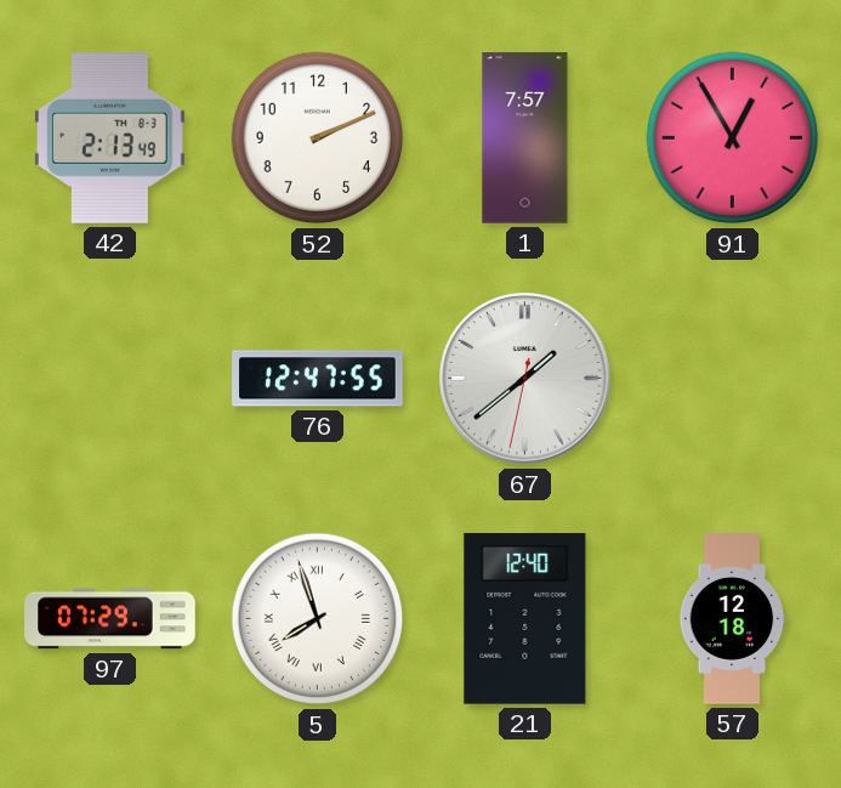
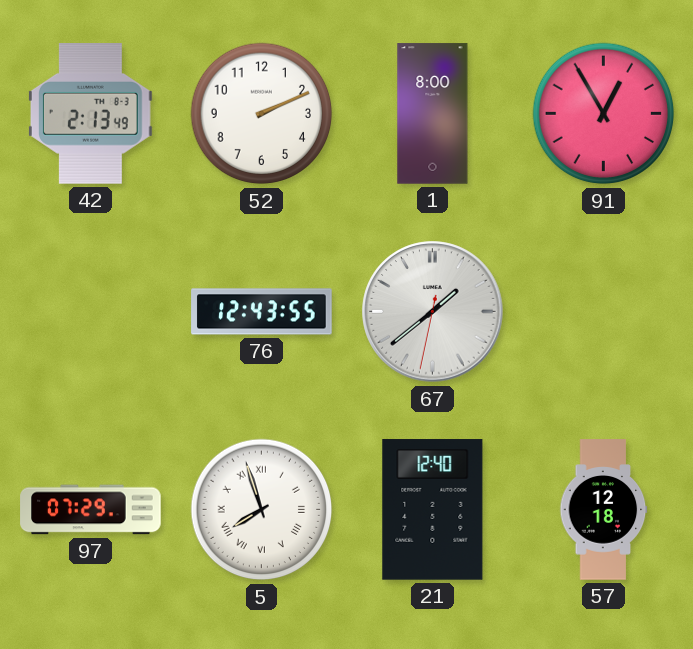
1: 7:57 -> 8:00
76: 12:47 -> 12:43
